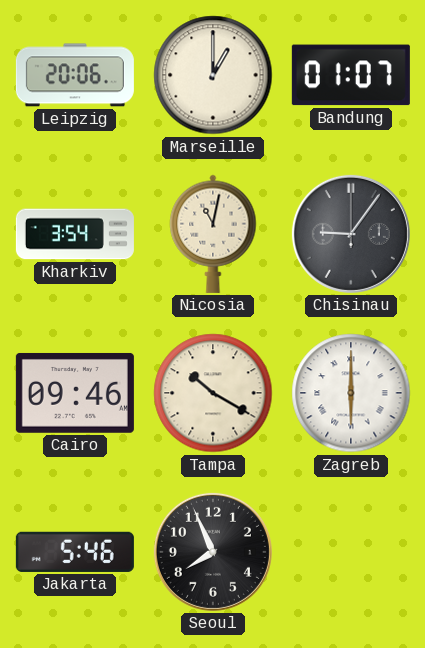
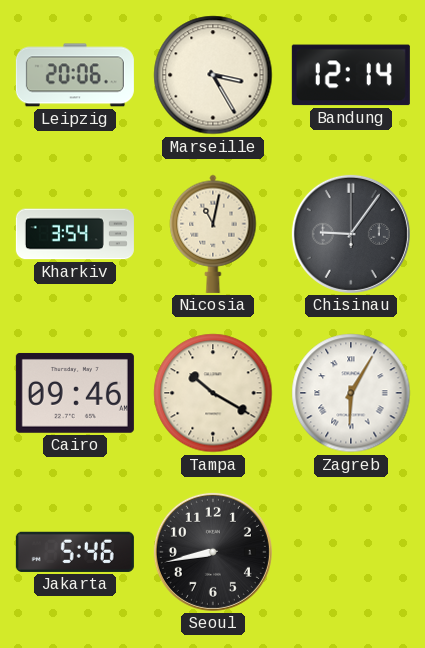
Marseille: 1:00 -> 3:25
Bandung: 01:07 -> 12:14
Zagreb: 6:00 -> 6:05
Seoul: 7:56 -> 8:43
